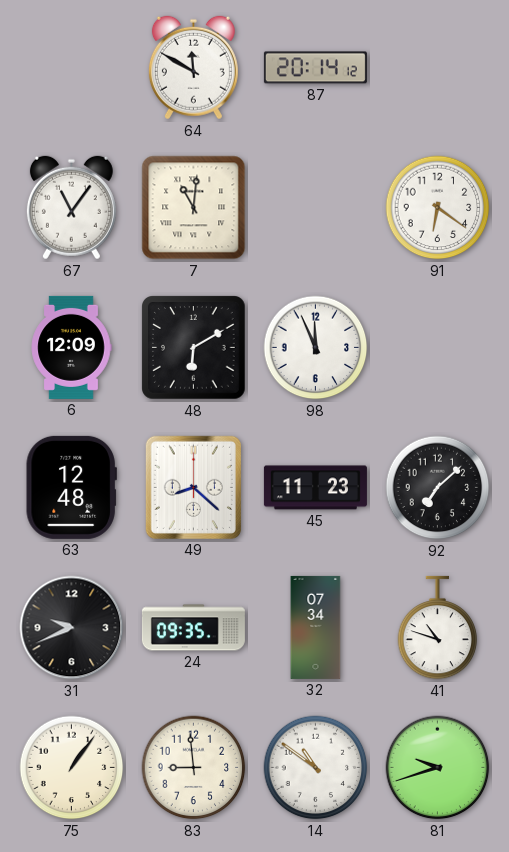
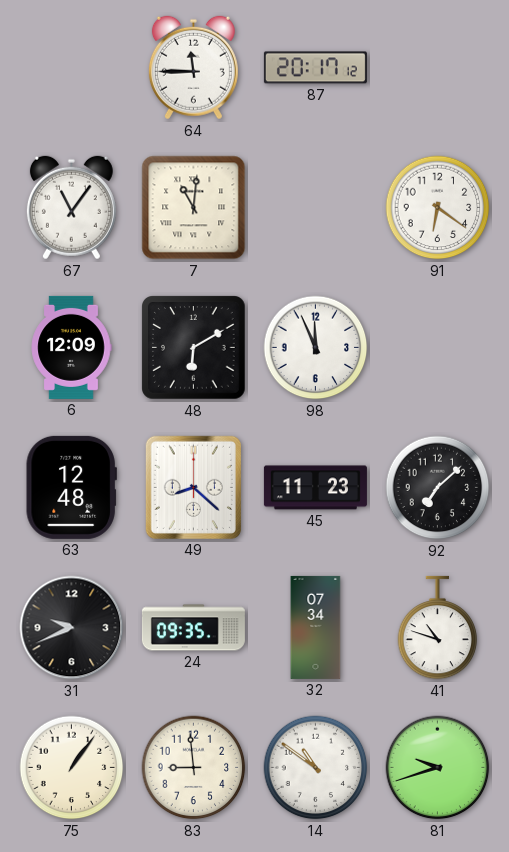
64: 11:50 -> 11:45
87: 20:14 -> 20:17
